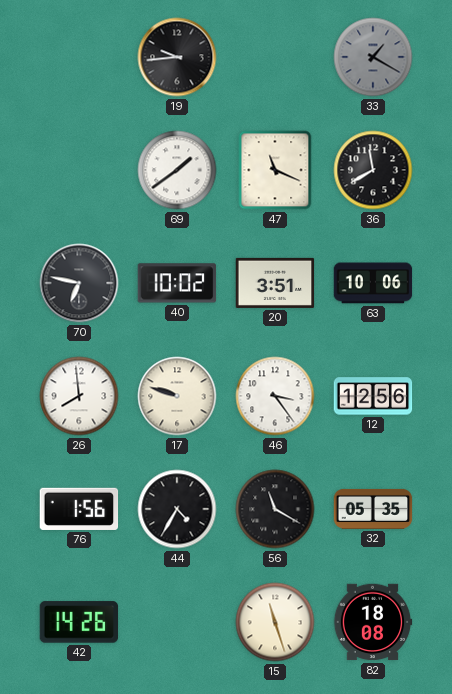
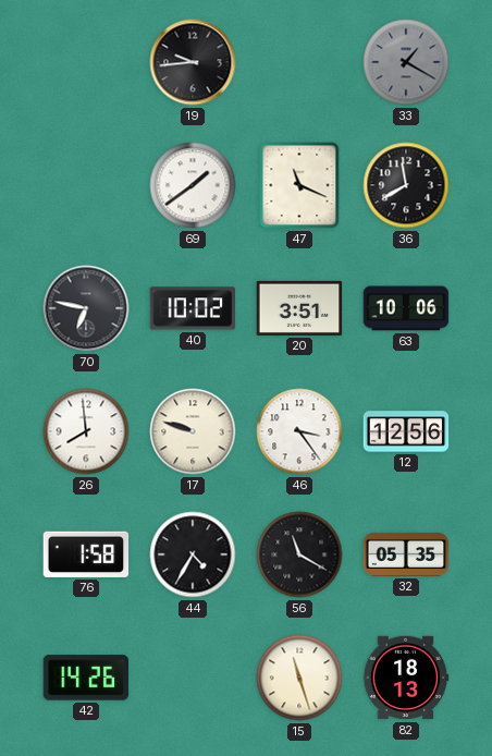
76: 1:56 -> 1:58
82: 18:08 -> 18:13
